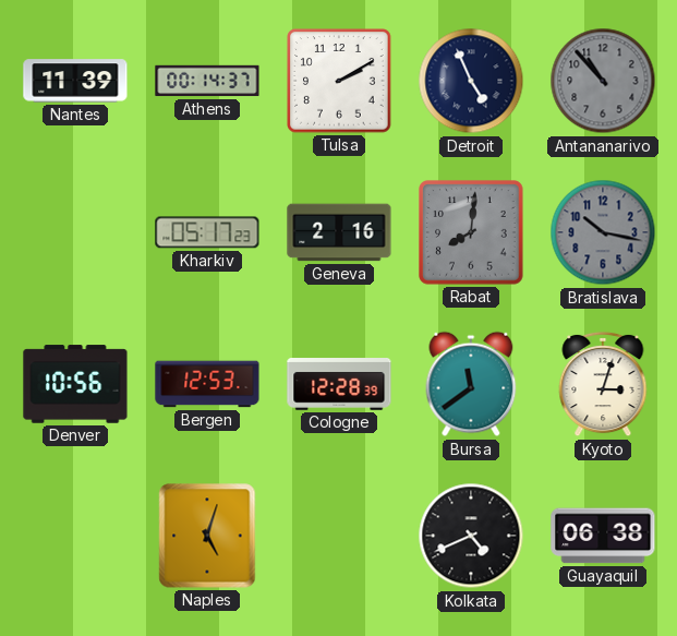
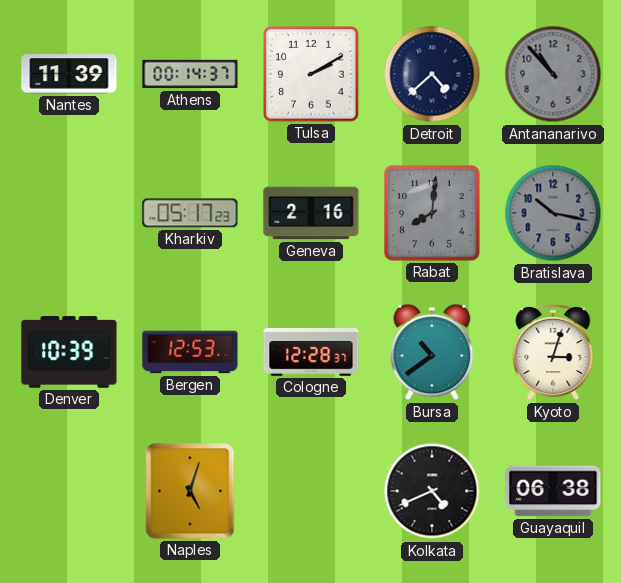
Detroit: 4:56 -> 4:38
Denver: 10:56 -> 10:39
Cologne: 12:28:39 -> 12:28:37
Bursa: 11:39 -> 10:39
